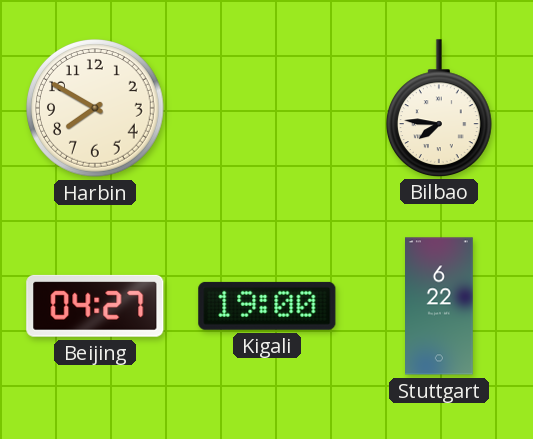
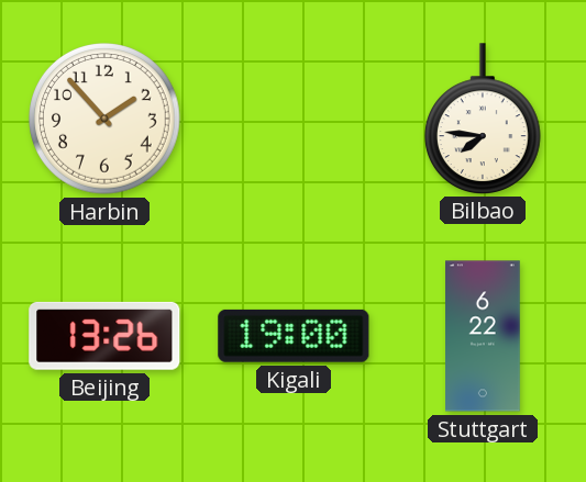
Harbin: 7:50 -> 1:53
Beijing: 04:27 -> 13:26
